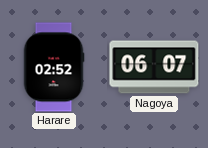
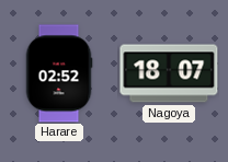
Nagoya: 06:07 -> 18:07
